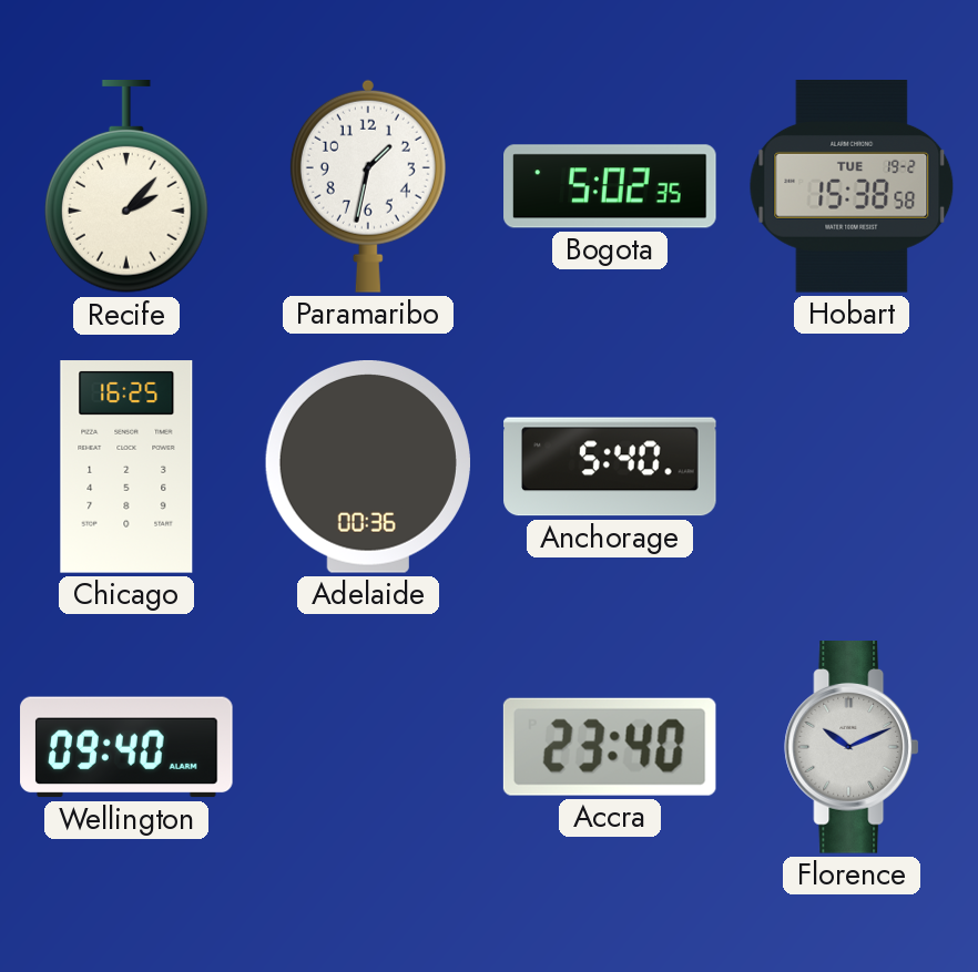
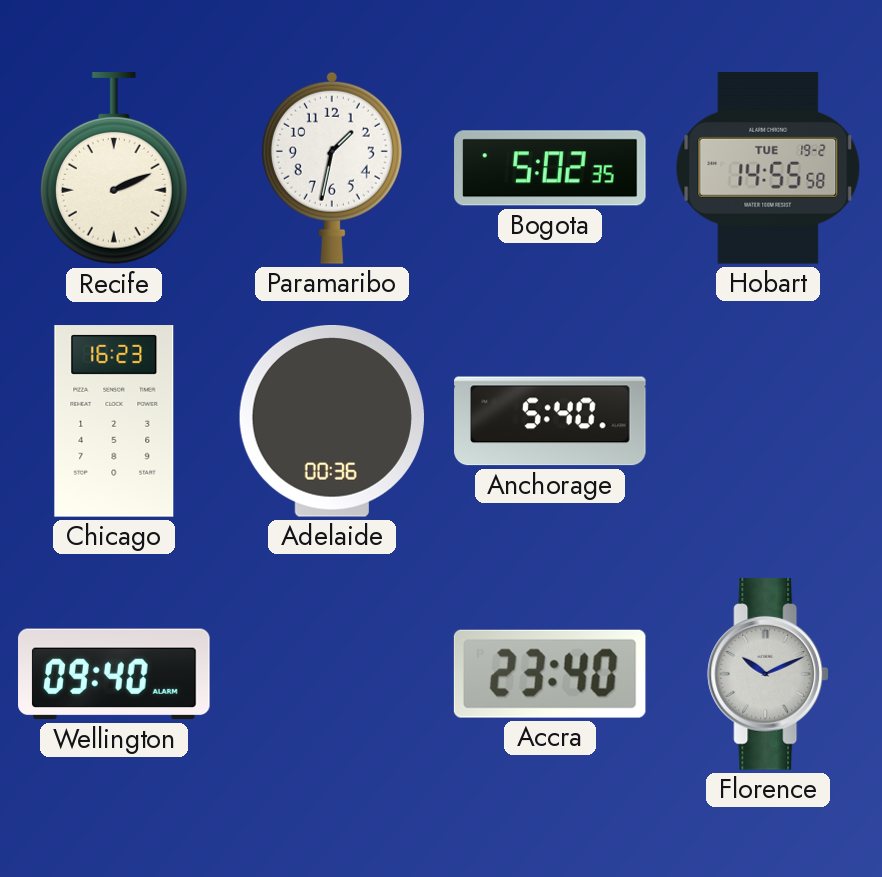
Recife: 2:07 -> 2:11
Hobart: 15:38 -> 14:55
Chicago: 16:25 -> 16:23
